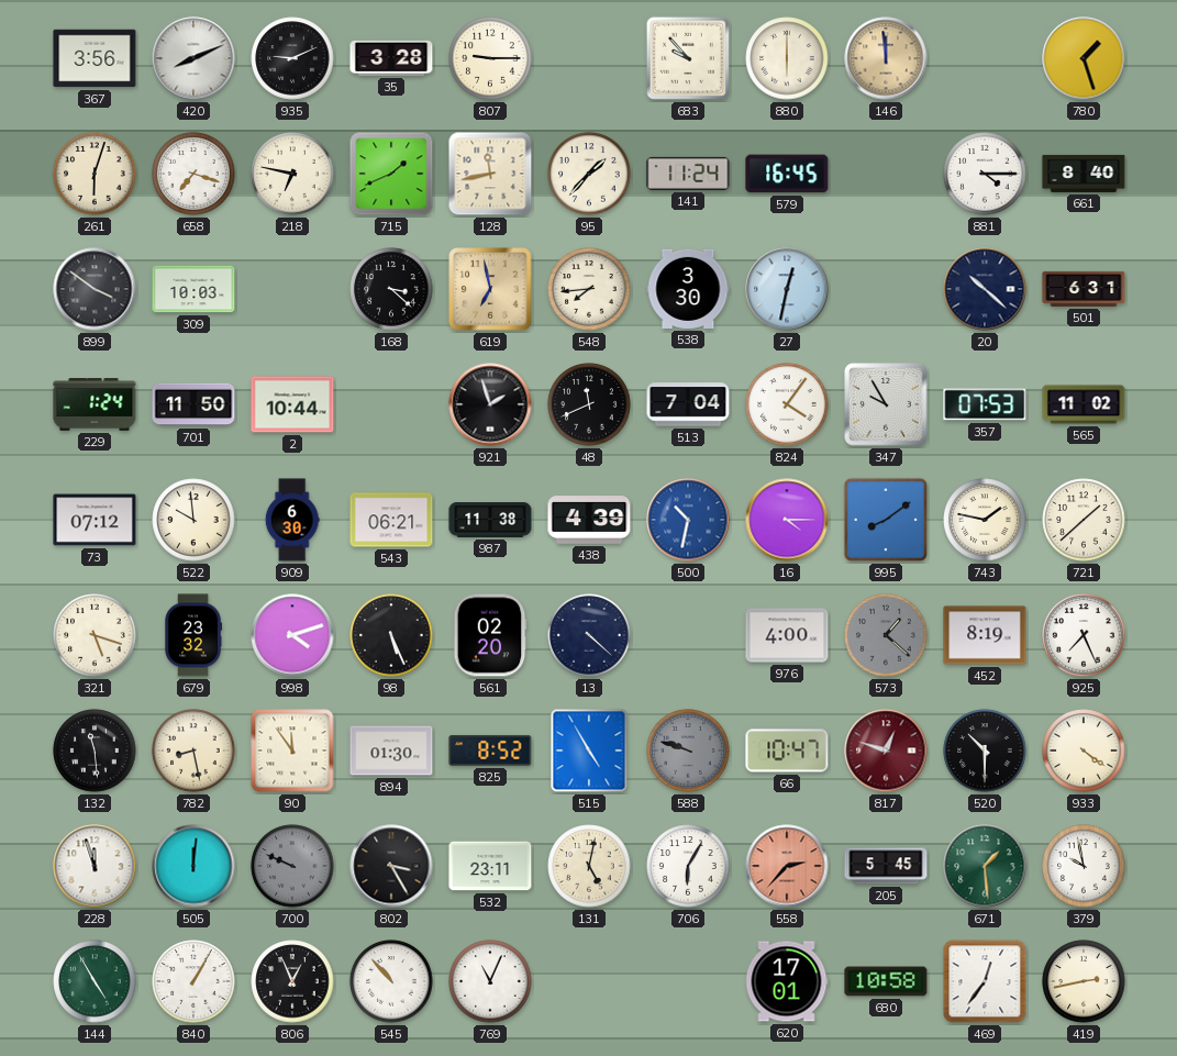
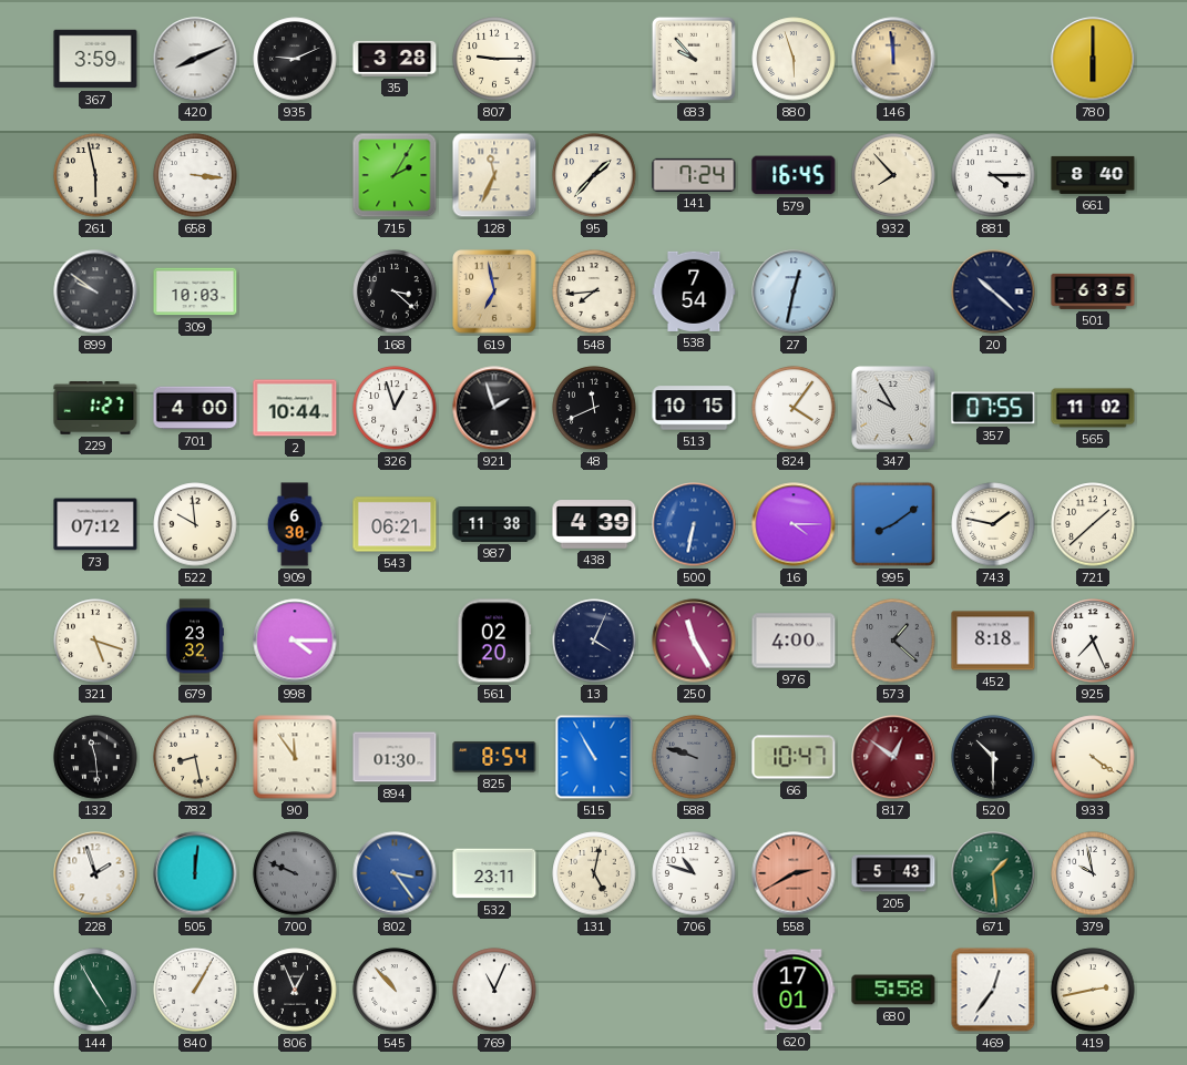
367: 3:56 -> 3:59
880: 6:00 -> 5:57
780: 1:27 -> 6:00
261: 6:03 -> 5:58
658: 7:18 -> 3:16
218: 6:47 -> none
715: 1:41 -> 2:05
128: 11:43 -> 11:34
141: 11:24 -> 7:24
932: none -> 7:53
899: 3:51 -> 9:51
538: 3:30 -> 7:54
501: 6:31 -> 6:35
229: 1:24 -> 1:27
701: 11:50 -> 4:00
326: none -> 12:57
513: 7:04 -> 10:15
357: 07:53 -> 07:55
500: 10:32 -> 6:32
998: 4:12 -> 4:15
98: 5:26 -> none
13: 4:22 -> 4:04
250: none -> 11:25
452: 8:19 -> 8:18
825: 8:52 -> 8:54
515: 4:55 -> 10:55
817: 12:48 -> 12:51
228: 11:57 -> 1:57
802: 3:25 -> 3:24
802 dial: black -> blue
706: 6:05 -> 10:48
558: 2:37 -> 2:40
205: 5:45 -> 5:43
680: 10:58 -> 5:58
